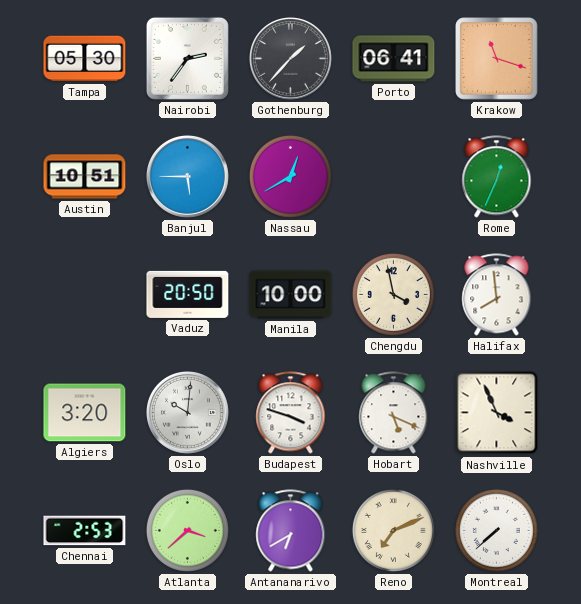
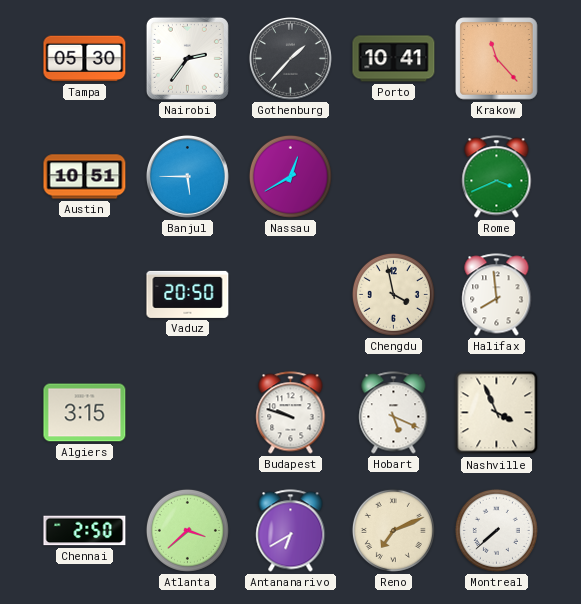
Porto: 06:41 -> 10:41
Krakow: 11:18 -> 11:23
Rome: 12:34 -> 3:41
Manila: 10:00 -> none
Algiers: 3:20 -> 3:15
Oslo: 10:01 -> none
Budapest: 3:48 -> 9:48
Chennai: 2:53 -> 2:50
